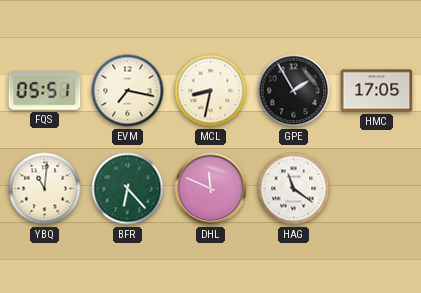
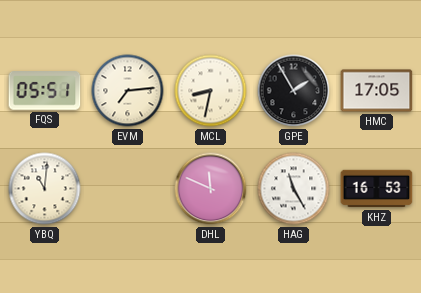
EVM: 7:17 -> 7:14
BFR: 6:23 -> none
HAG: 11:21 -> 11:25
KHZ: none -> 16:53
